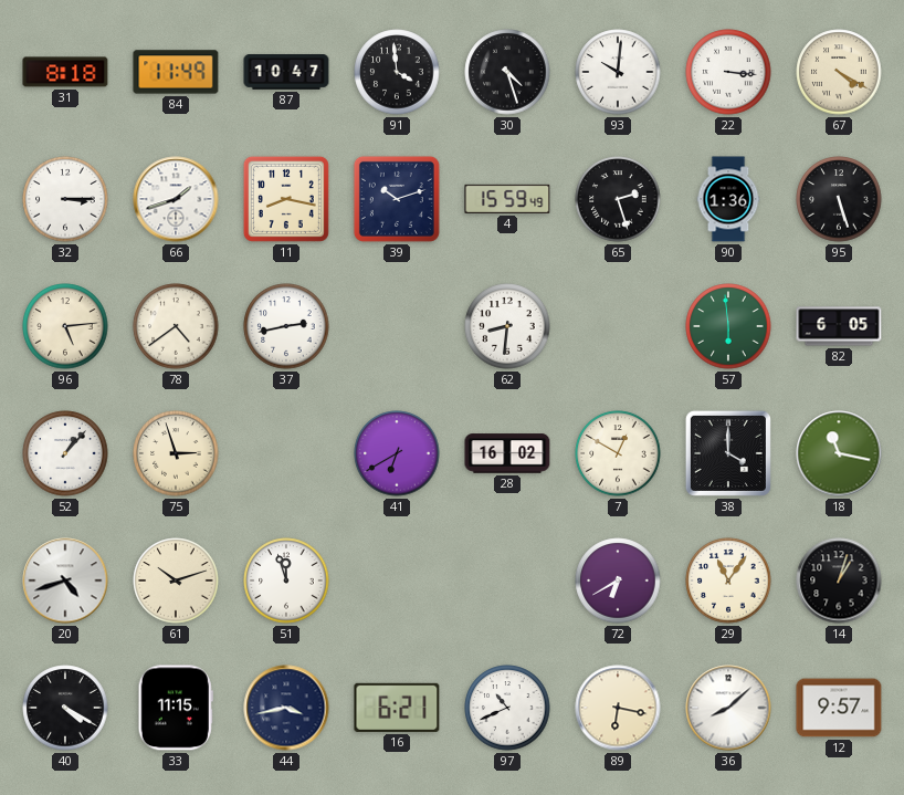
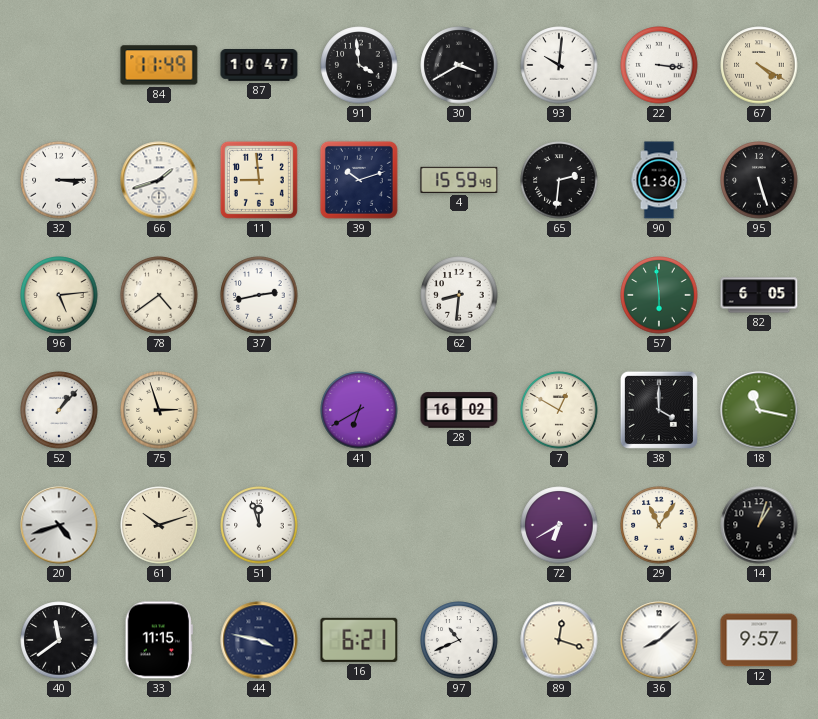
31: 8:18 -> none
30: 4:27 -> 3:40
11: 8:17 -> 8:59
65: 2:27 -> 2:31
40: 4:20 -> 11:39
44: 3:43 -> 3:47
89: 6:17 -> 12:18
